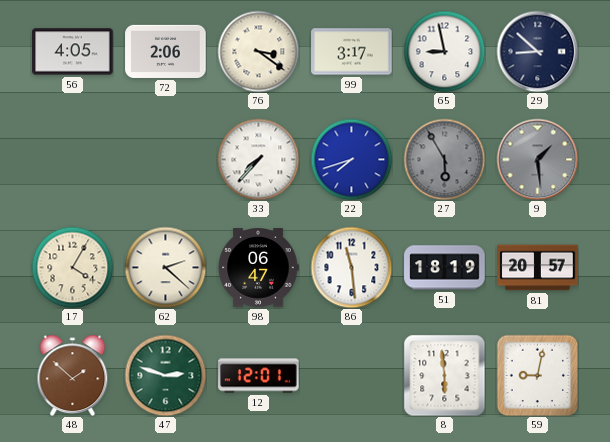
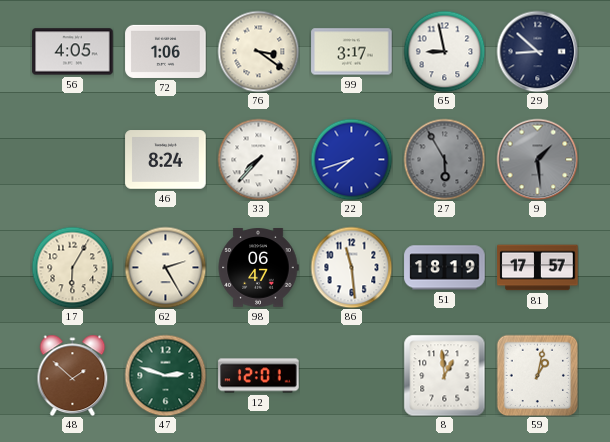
72: 2:06 -> 1:06
46: none -> 8:24
17: 4:05 -> 6:05
62: 2:22 -> 2:25
81: 20:57 -> 17:57
8: 5:59 -> 12:59
59: 9:02 -> 1:02
